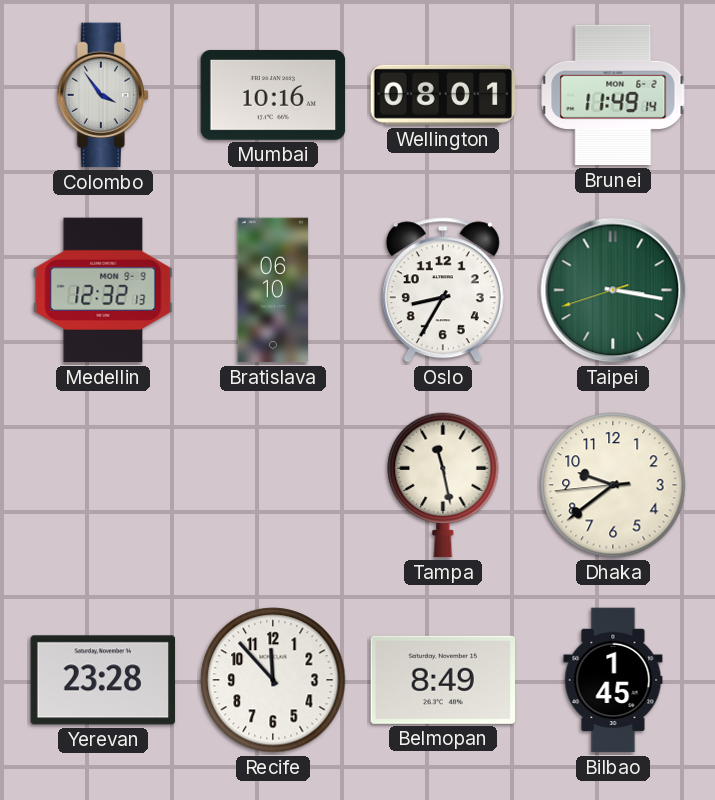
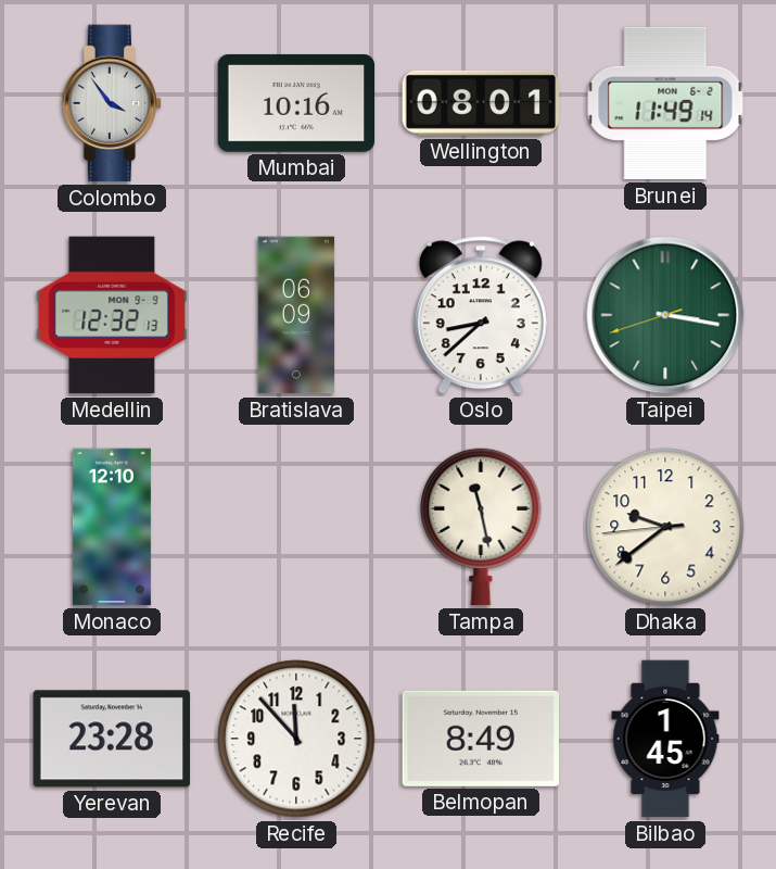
Bratislava: 06:10 -> 06:09
Oslo: 8:35 -> 8:38
Monaco: none -> 12:10
